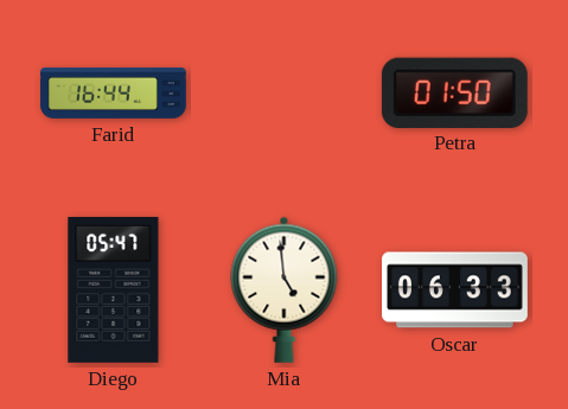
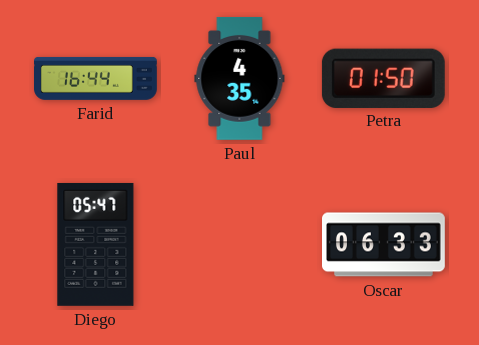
Paul: none -> 4:35
Mia: 4:59 -> none
